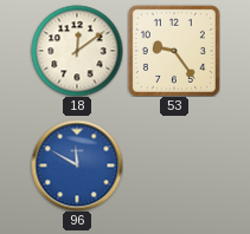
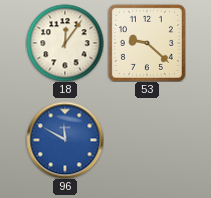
18: 12:09 -> 12:06
53: 9:24 -> 9:22
